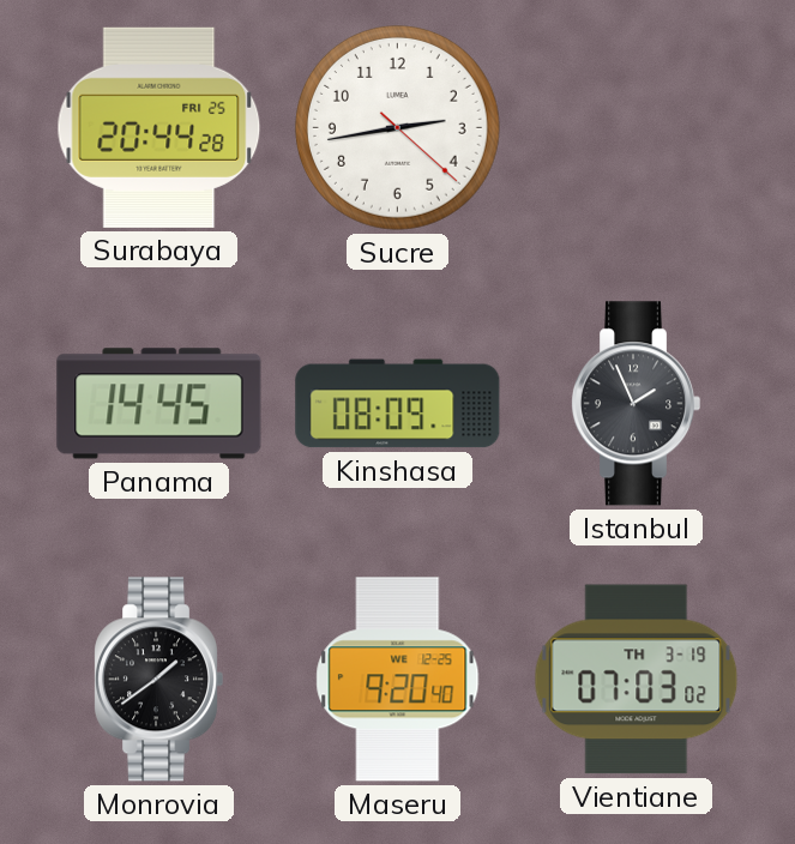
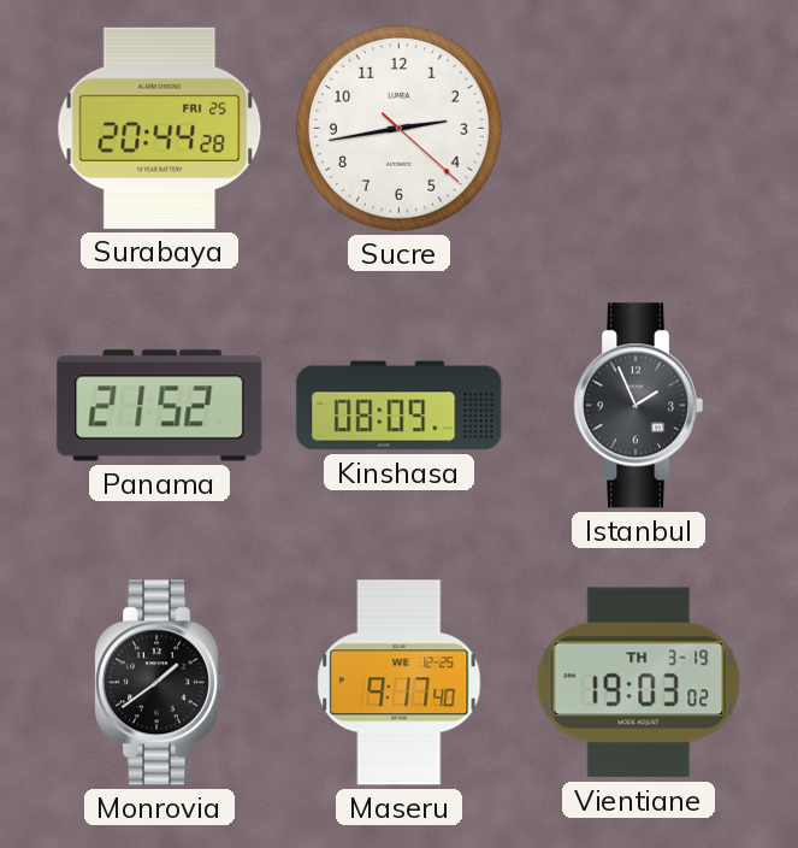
Panama: 14:45 -> 21:52
Maseru: 9:20 -> 9:17
Vientiane: 07:03 -> 19:03
